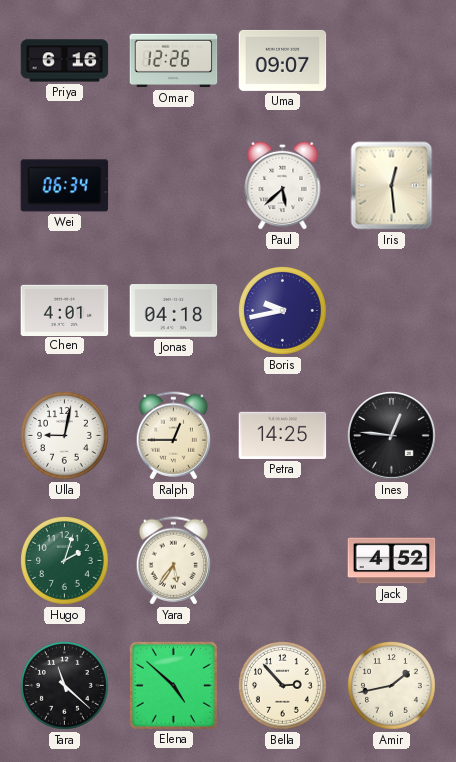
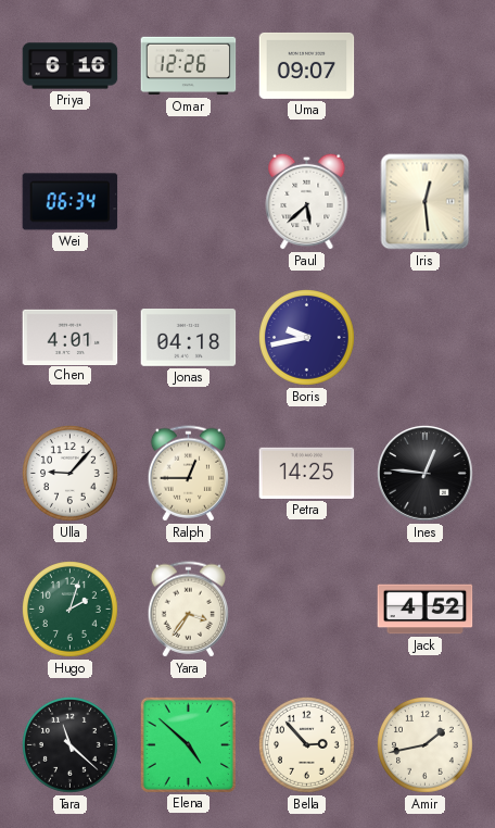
Ulla: 9:02 -> 9:07
Yara: 5:36 -> 3:36
